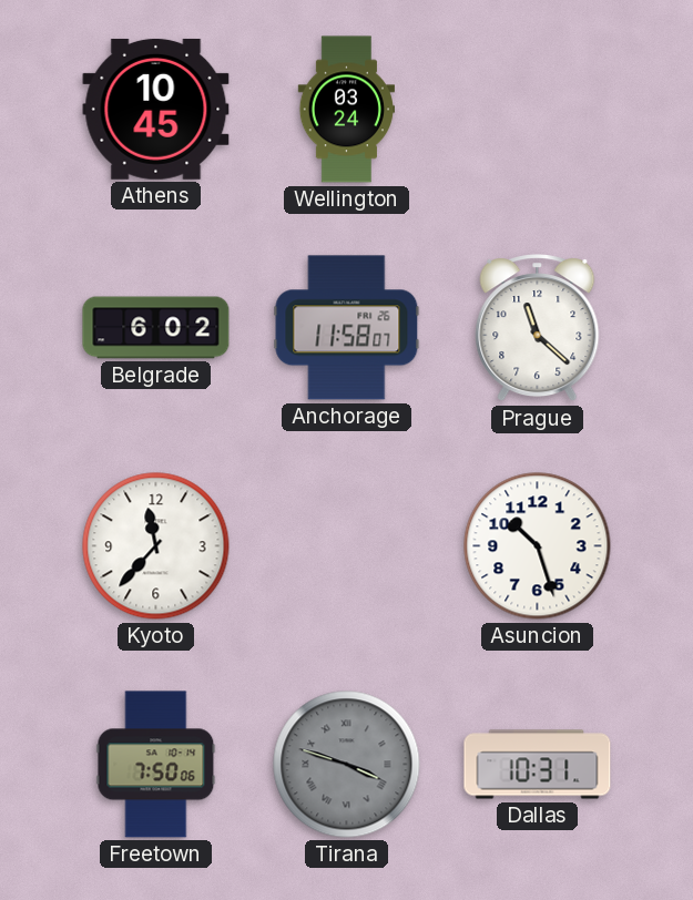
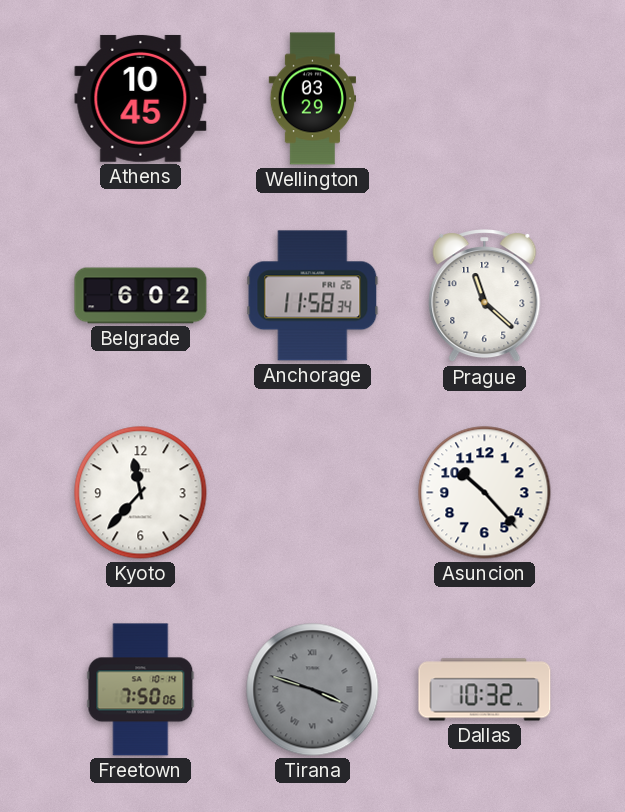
Wellington: 03:24 -> 03:29
Anchorage: 11:58:07 -> 11:58:34
Asuncion: 10:27 -> 10:23
Dallas: 10:31 -> 10:32
